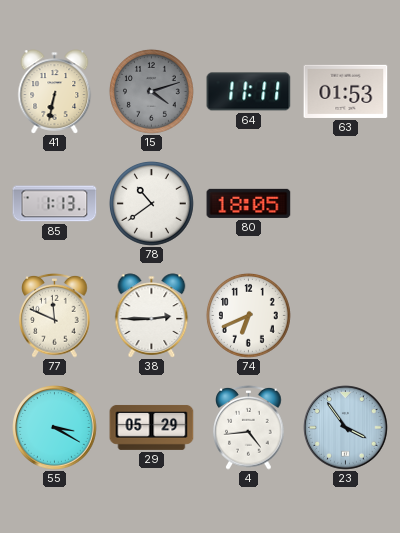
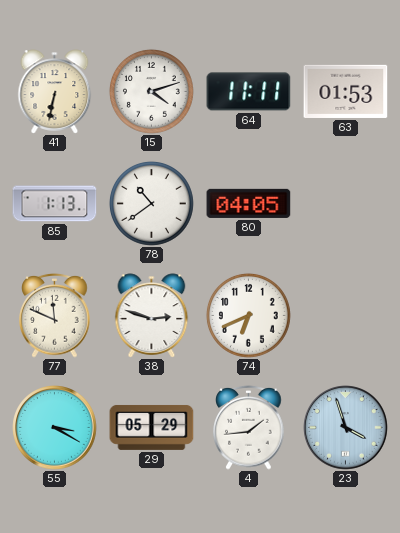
15 dial: grey -> white
80: 18:05 -> 04:05
38: 2:45 -> 2:48
4: 4:44 -> 1:44
23: 3:54 -> 3:57
